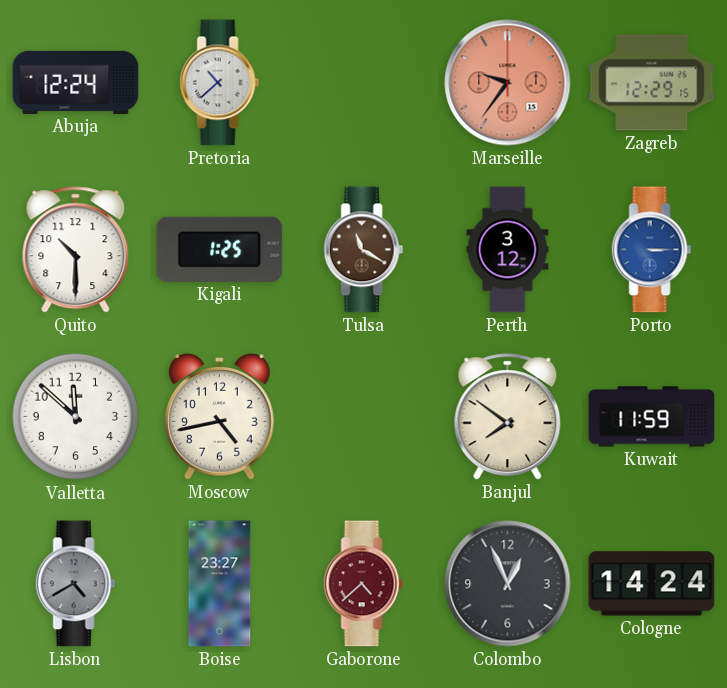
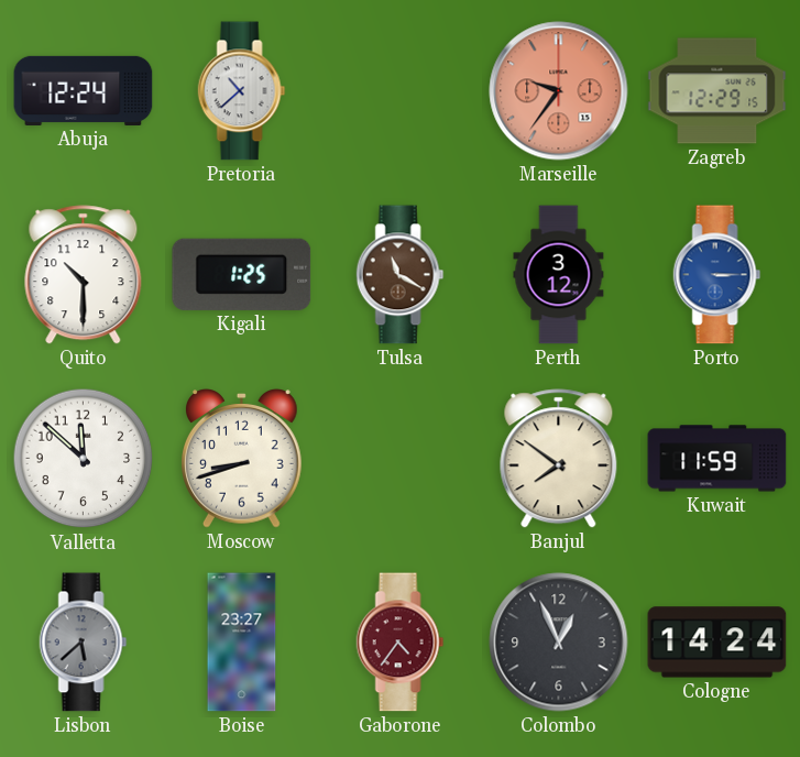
Moscow: 4:43 -> 8:42
Lisbon: 4:40 -> 5:38
Gaborone: 4:38 -> 4:36
